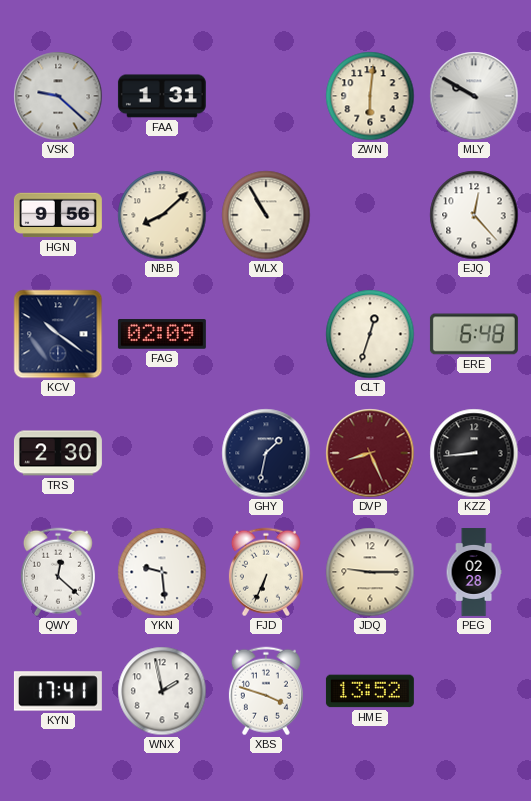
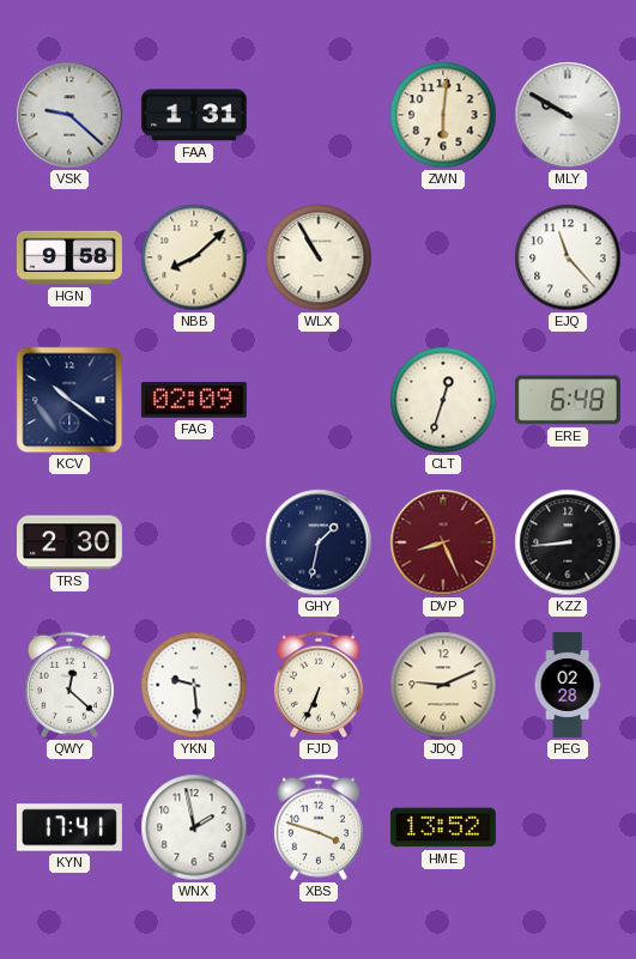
HGN: 9:56 -> 9:58
EJQ: 12:23 -> 11:23
JDQ: 9:15 -> 9:11
